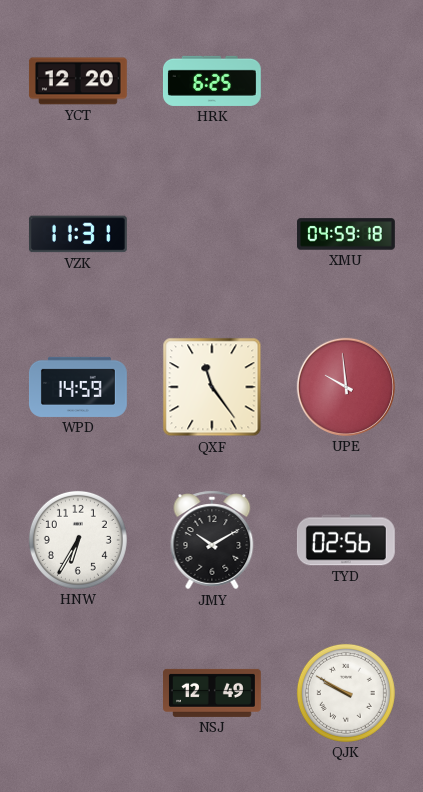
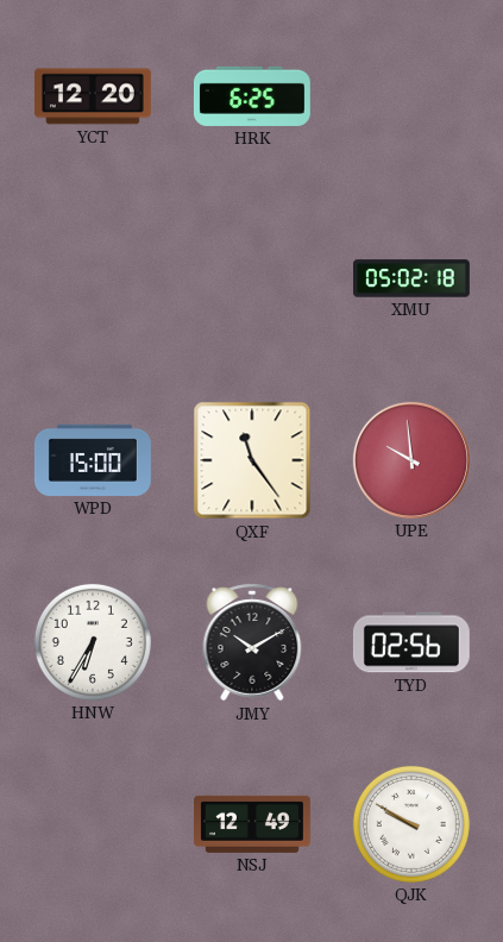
VZK: 11:31 -> none
XMU: 04:59 -> 05:02
WPD: 14:59 -> 15:00
